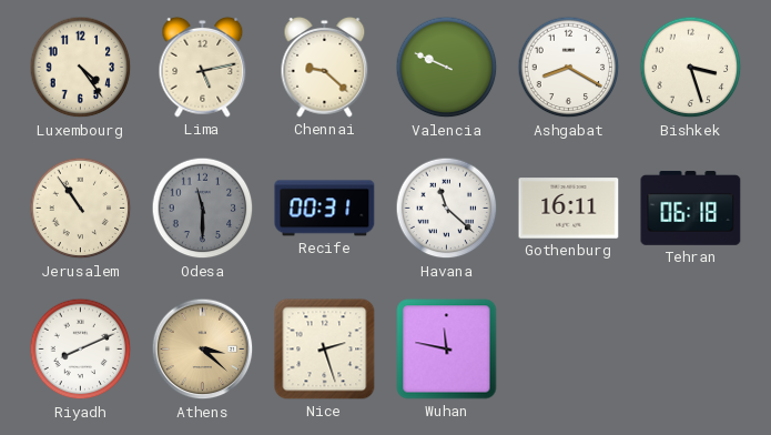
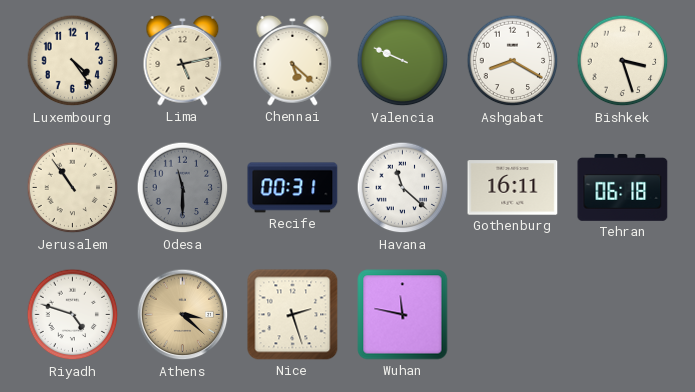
Chennai: 9:22 -> 5:22
Riyadh: 8:11 -> 4:48
